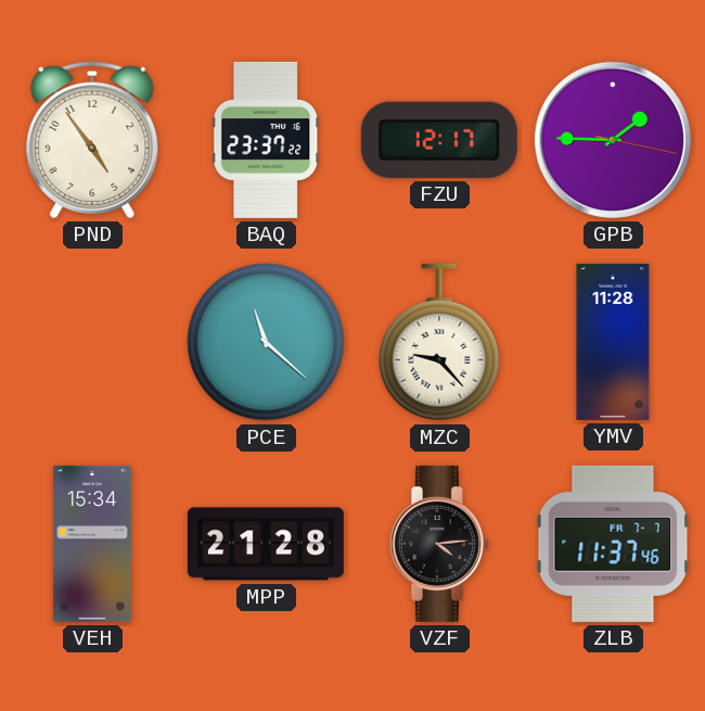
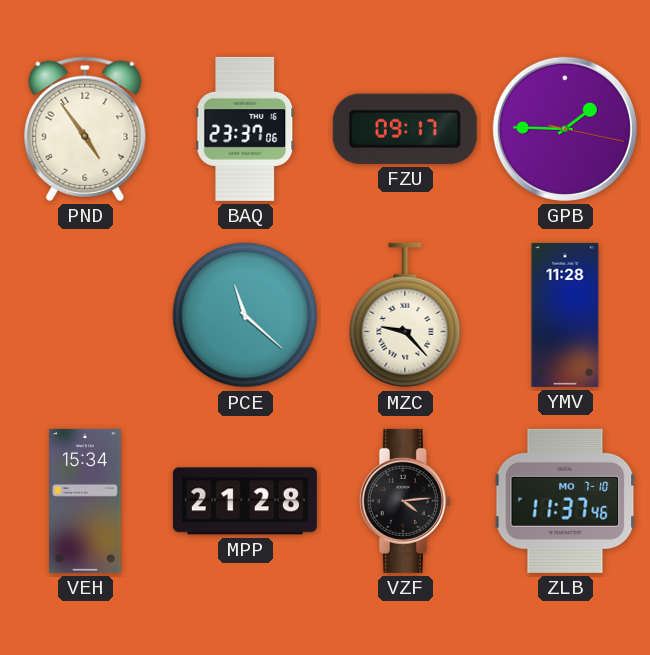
BAQ: 23:37:22 -> 23:37:06
FZU: 12:17 -> 09:17
ZLB date: FR 7-7 -> MO 7-10
